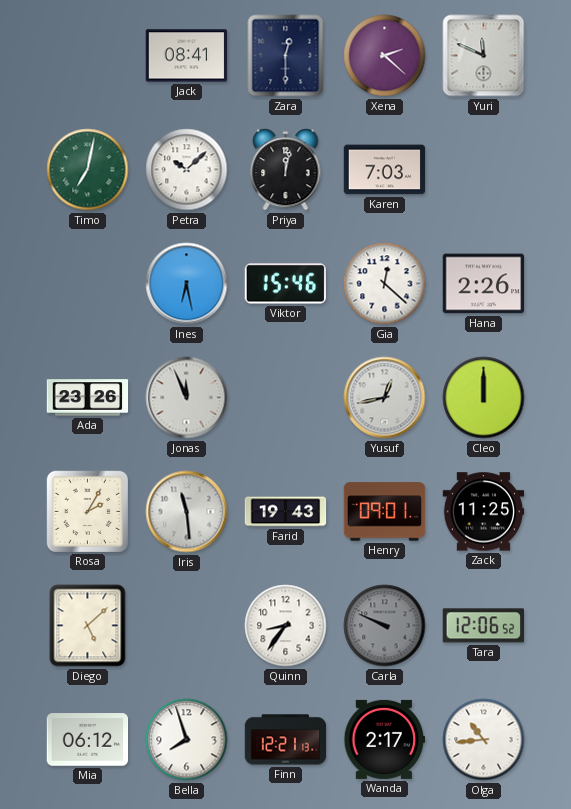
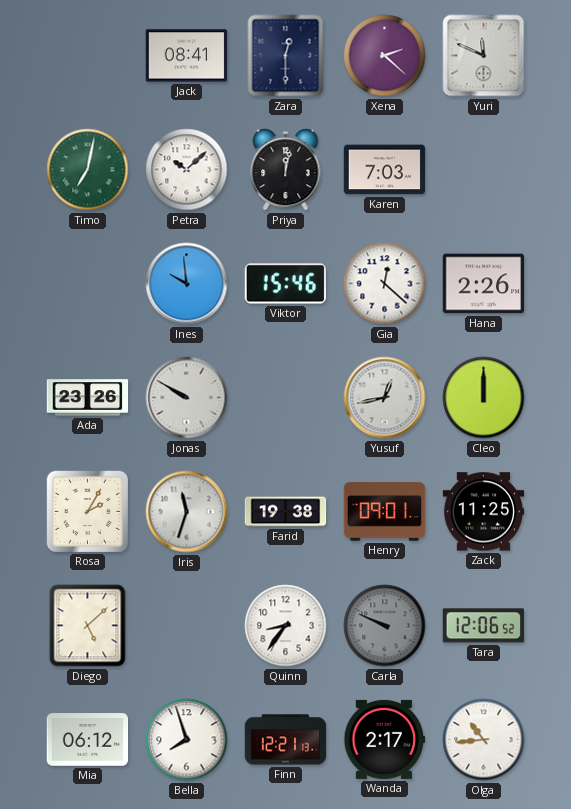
Ines: 6:28 -> 9:59
Jonas: 11:56 -> 9:50
Iris: 11:29 -> 11:33
Farid: 19:43 -> 19:38
